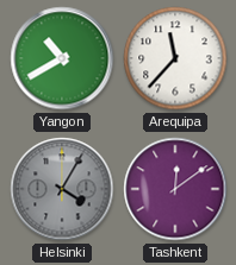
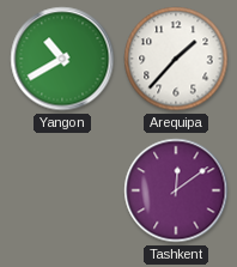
Arequipa: 11:37 -> 1:37
Helsinki: 4:05 -> none
